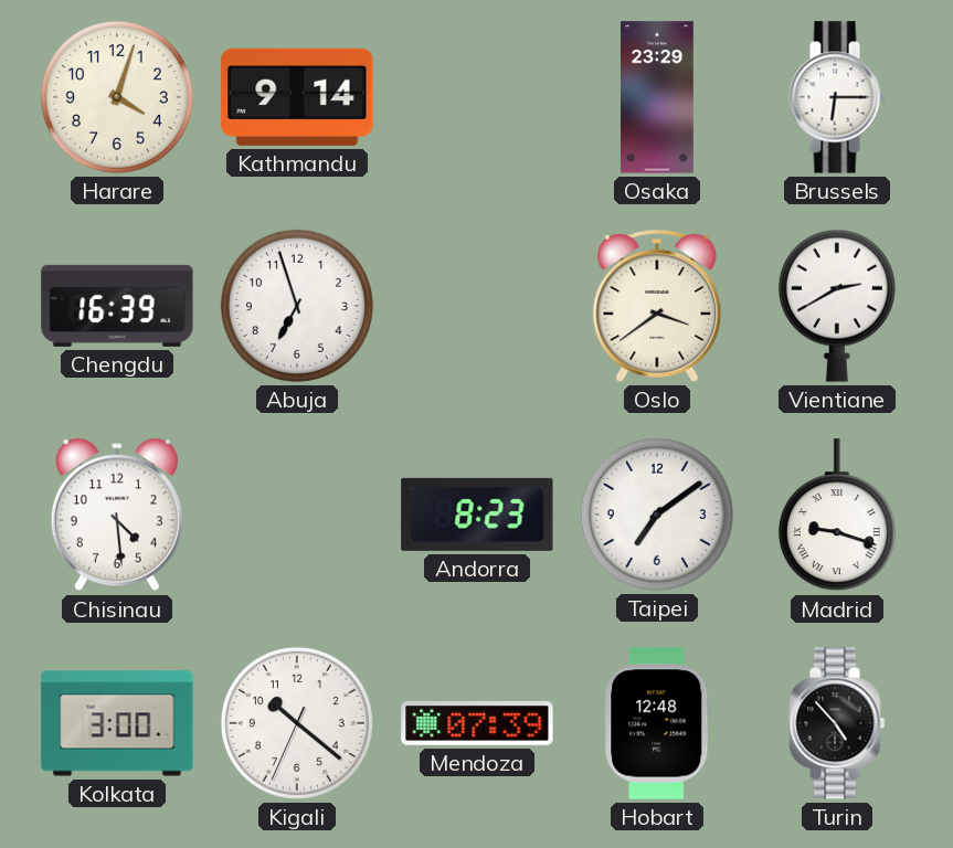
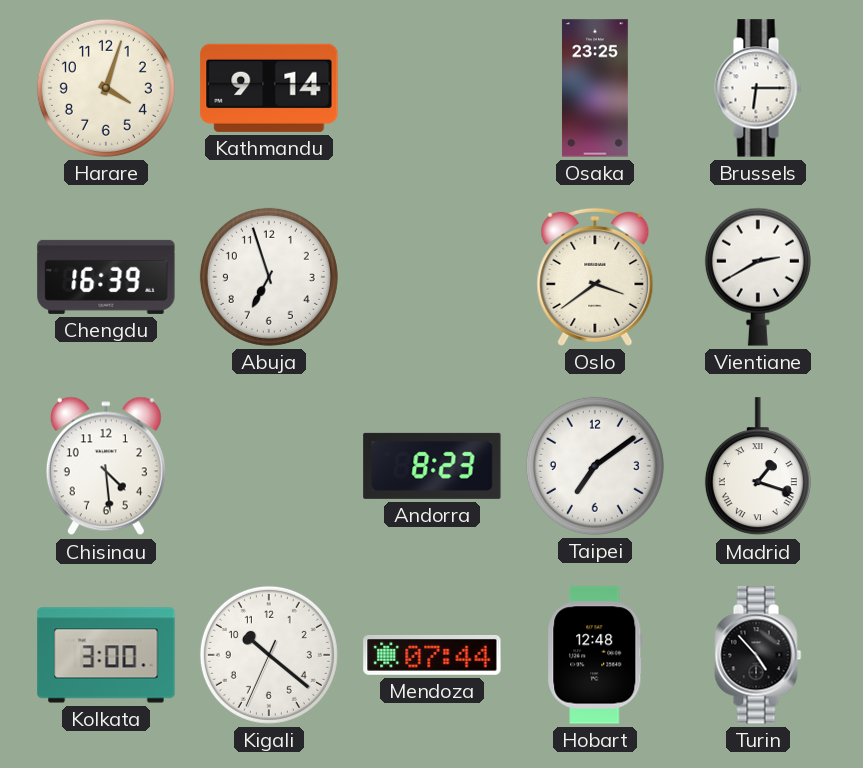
Osaka: 23:29 -> 23:25
Madrid: 9:18 -> 1:18
Mendoza: 07:39 -> 07:44
